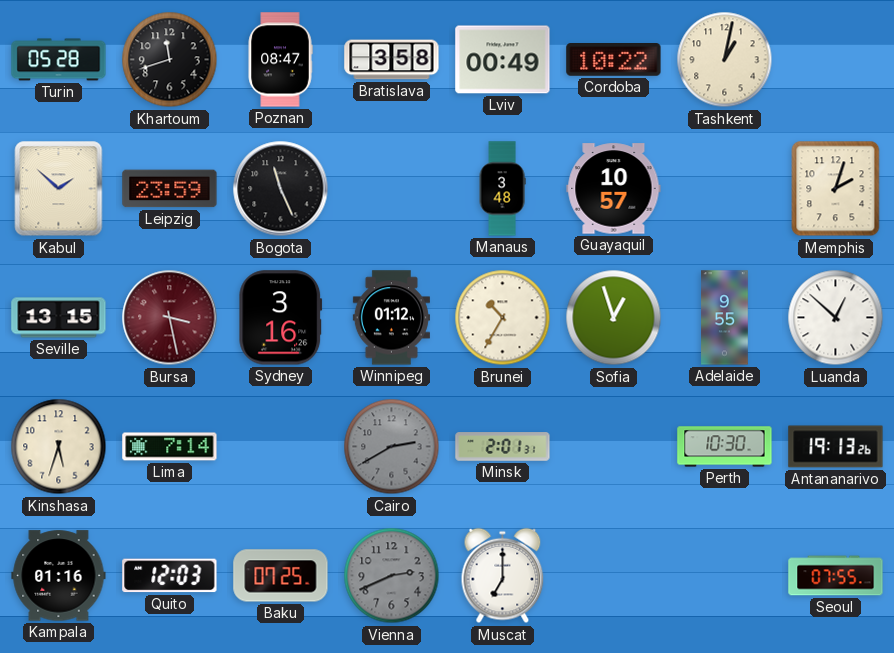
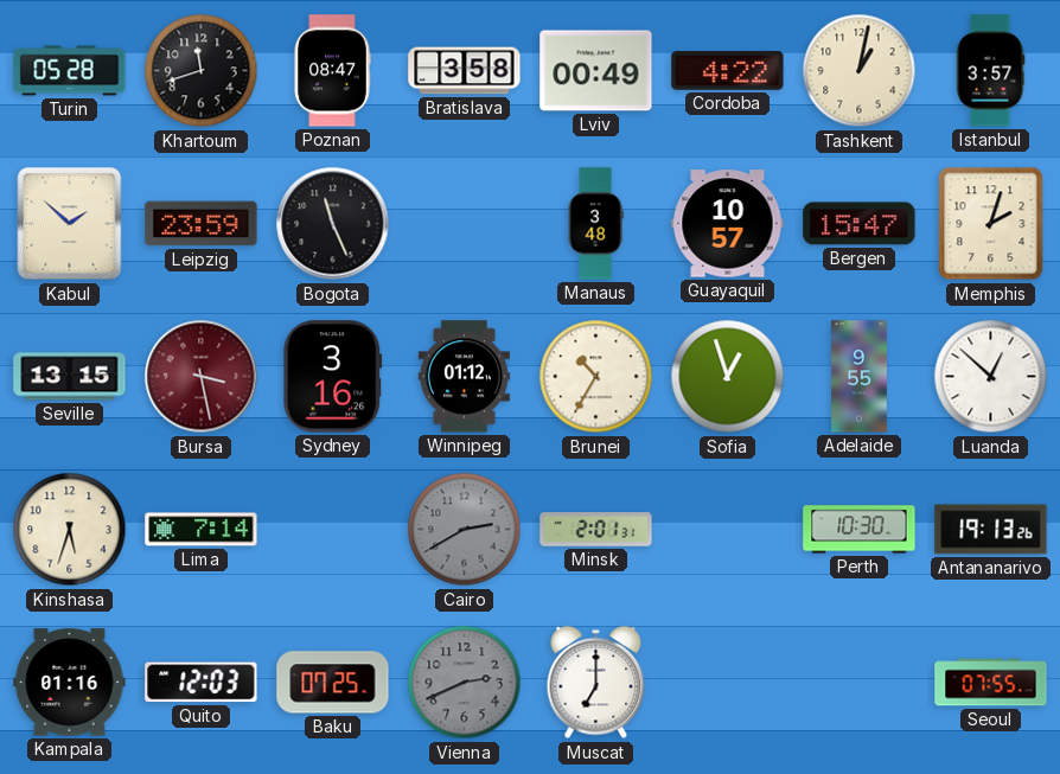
Cordoba: 10:22 -> 4:22
Istanbul: none -> 3:57
Bergen: none -> 15:47
